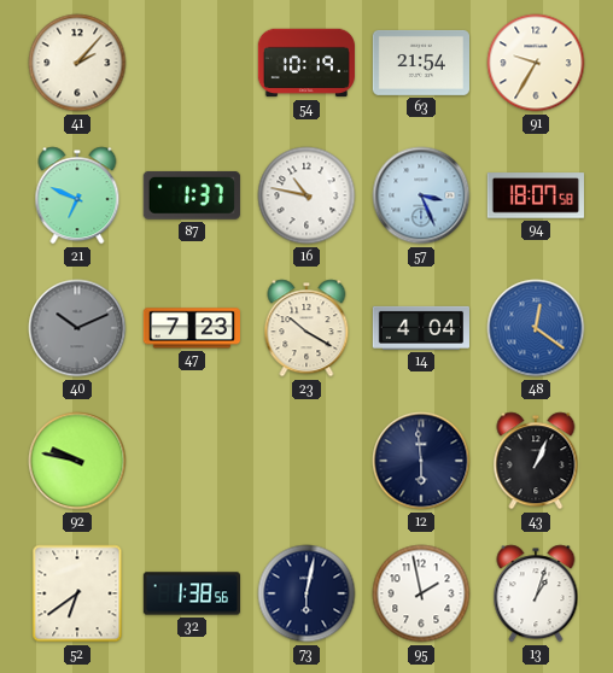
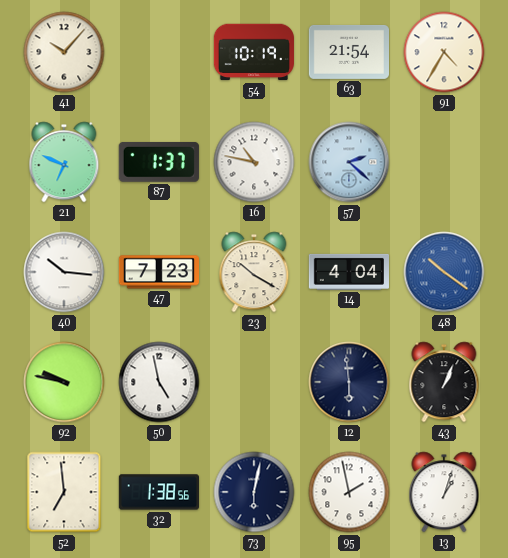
41: 2:07 -> 10:07
91: 9:35 -> 4:35
57: 3:26 -> 2:22
94: 18:07 -> none
40: 10:11 -> 10:16
40 dial: grey -> white
48: 12:21 -> 10:21
50: none -> 4:58
52: 6:39 -> 6:59
